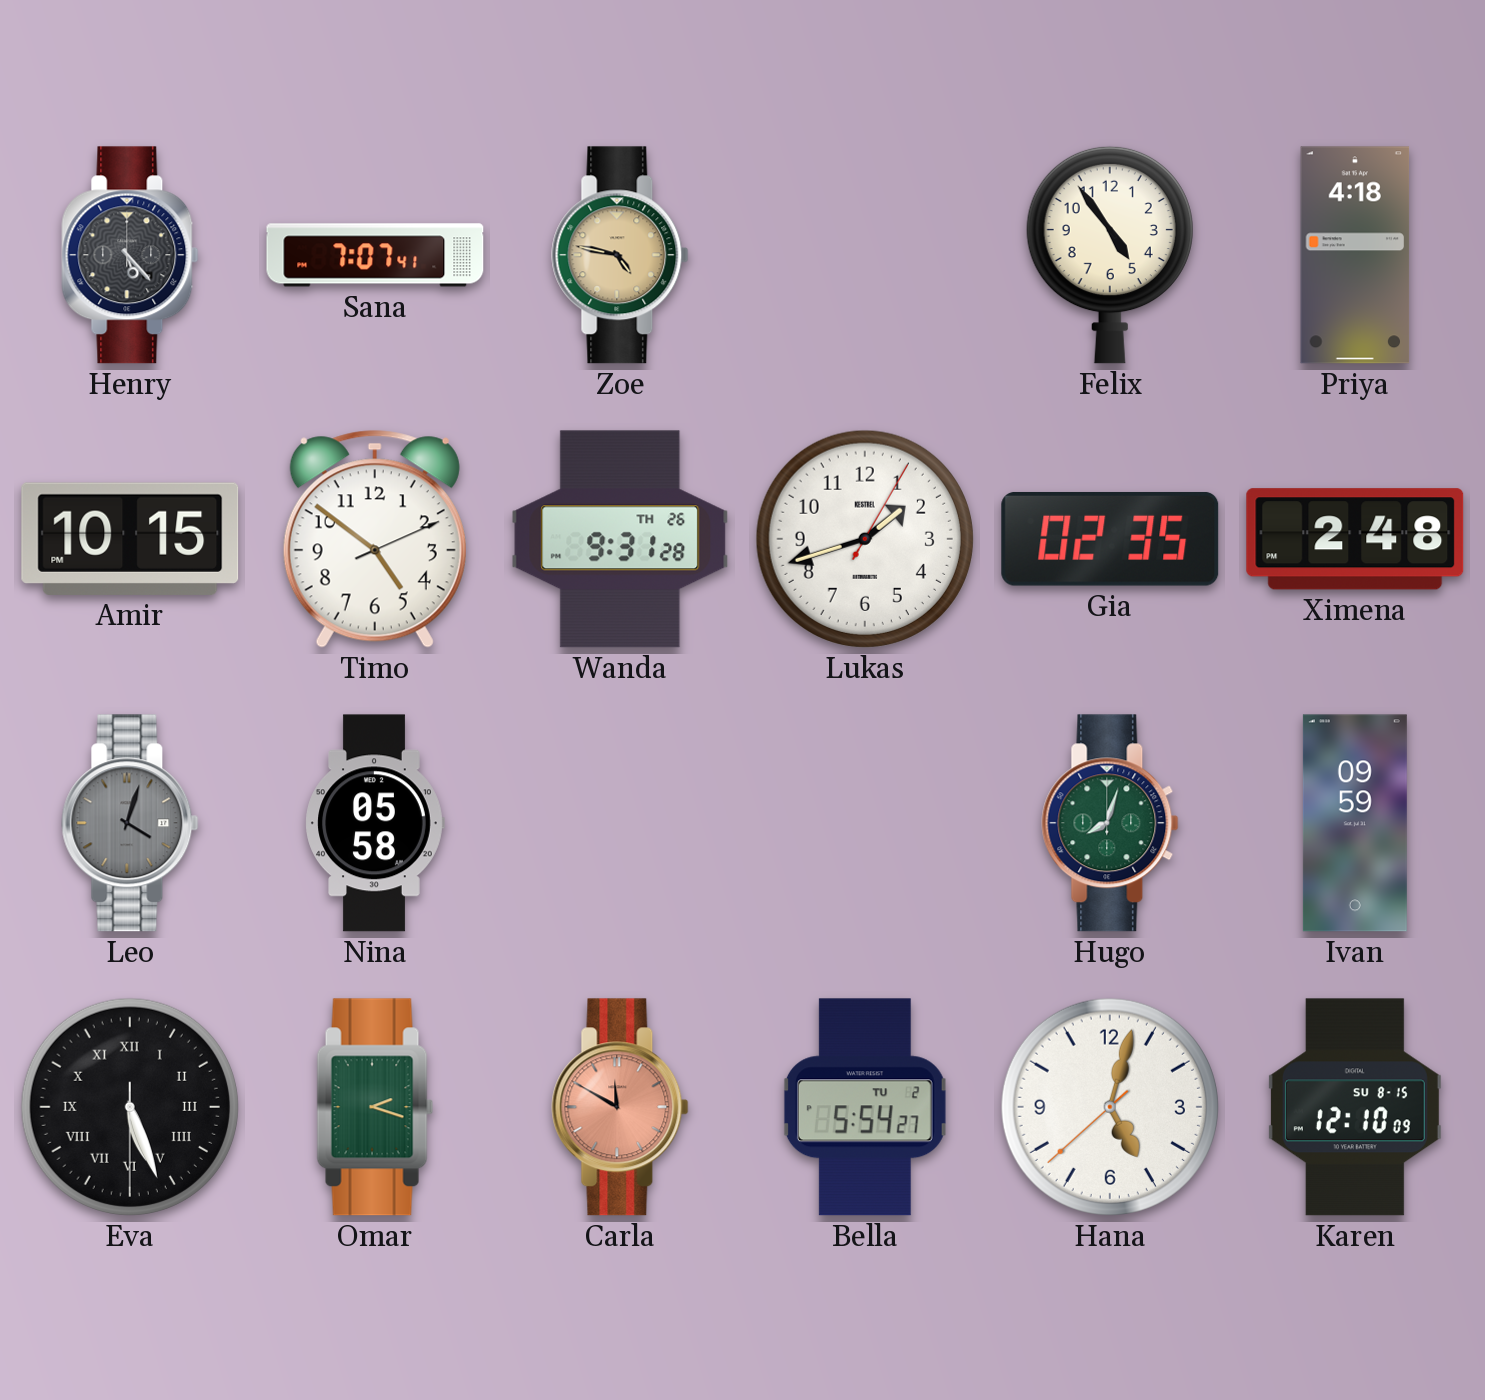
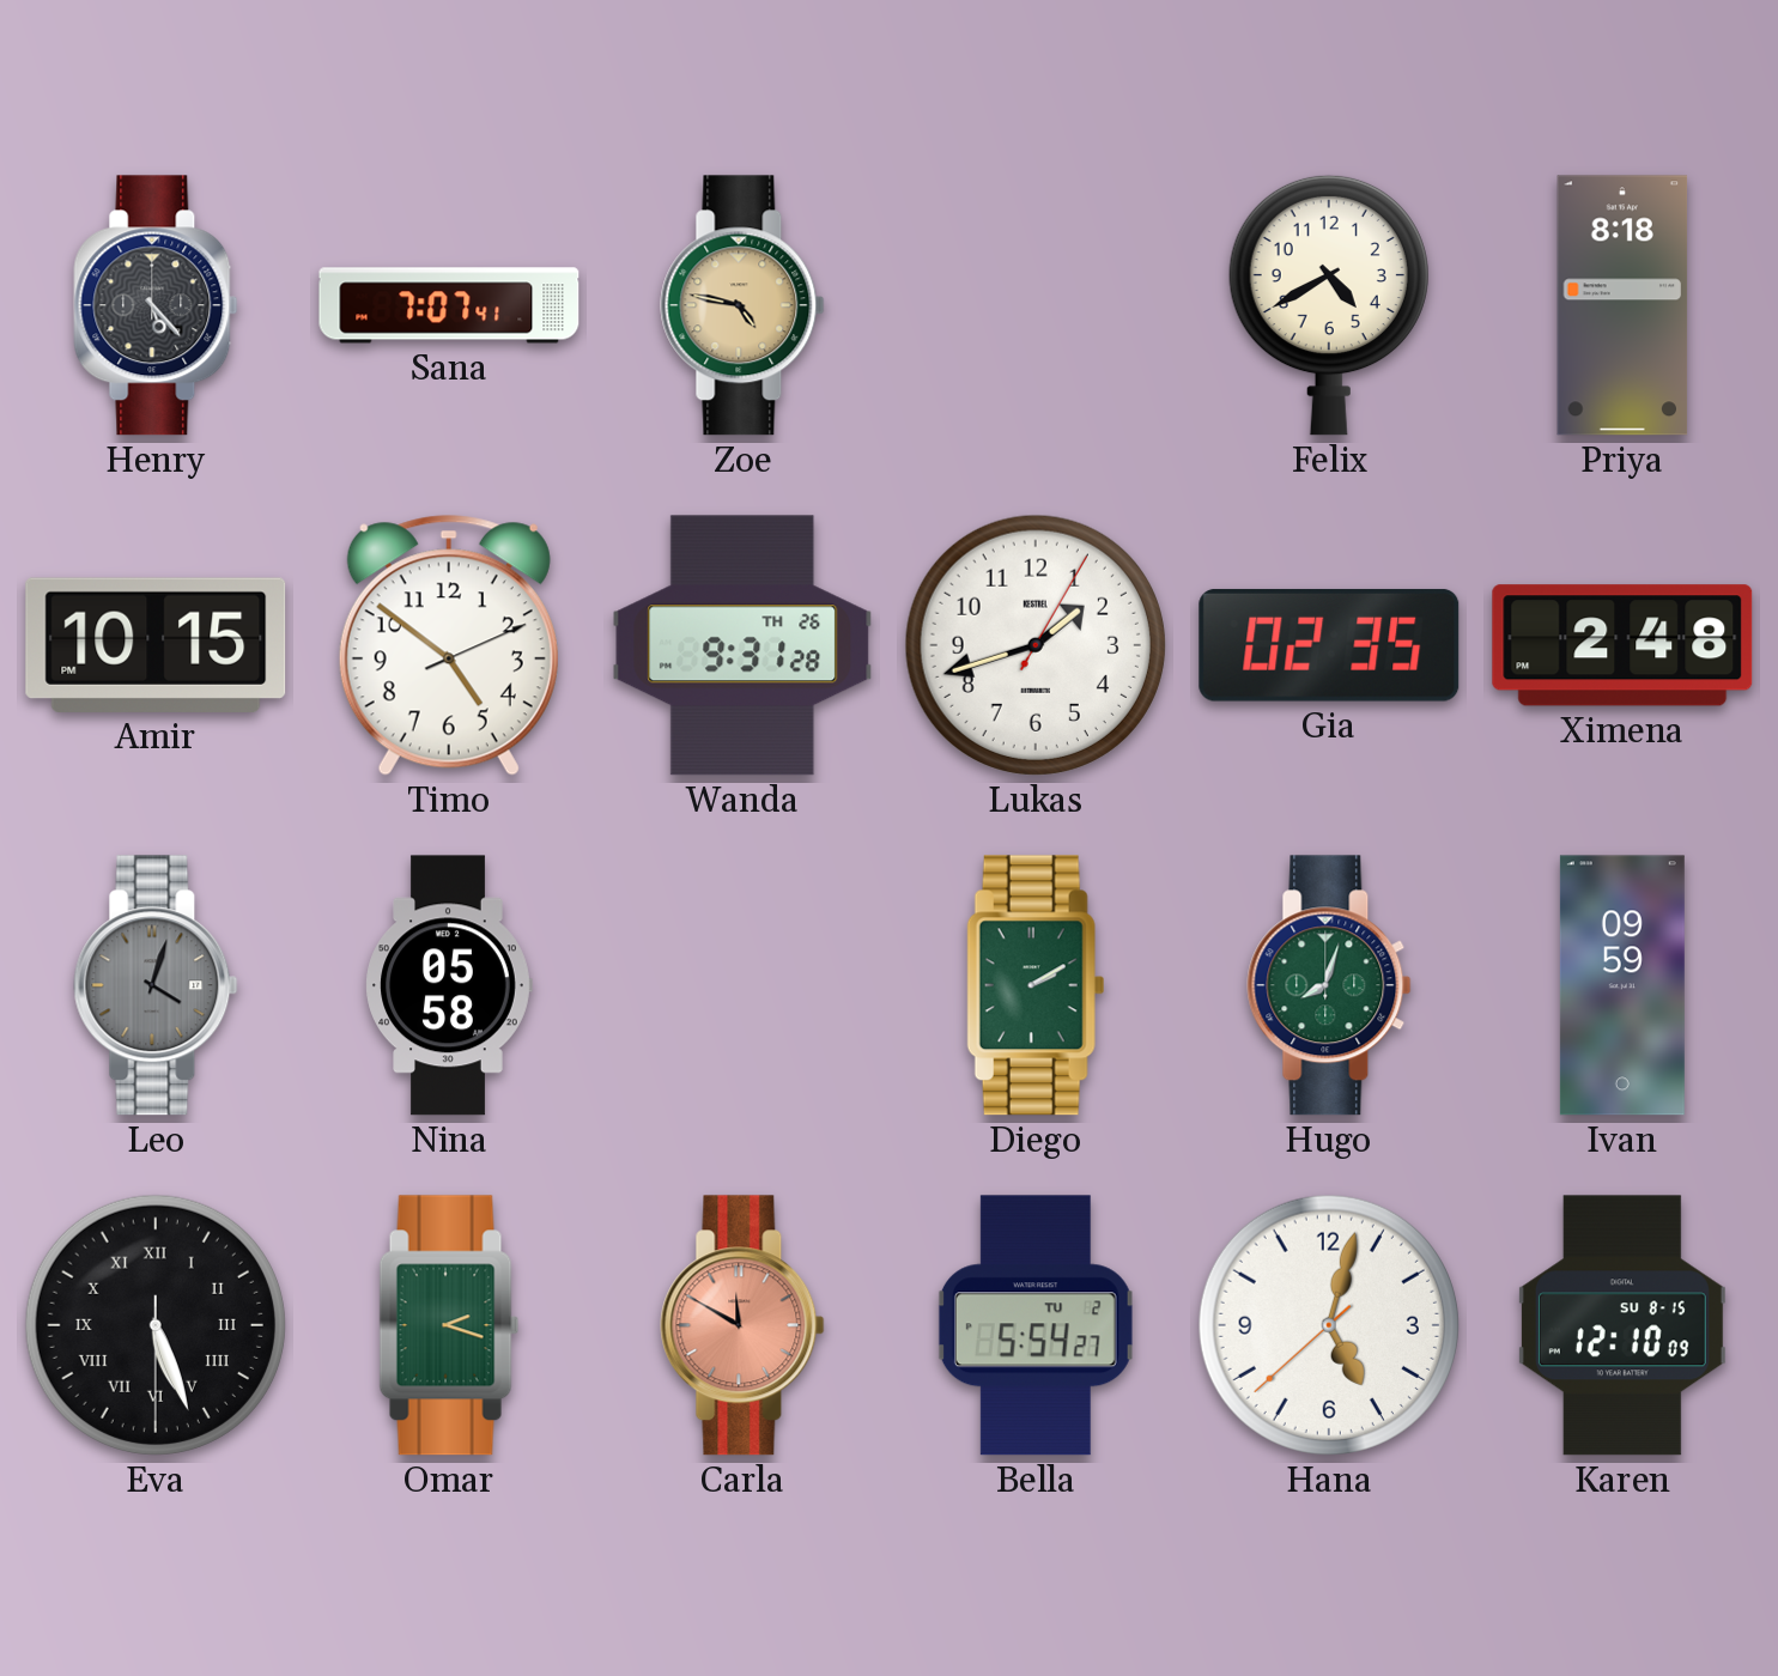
Felix: 4:54 -> 4:40
Priya: 4:18 -> 8:18
Diego: none -> 2:10
